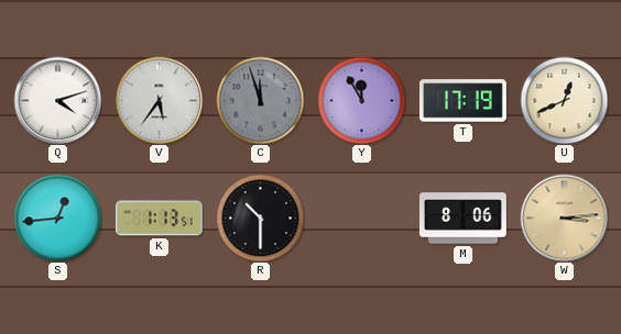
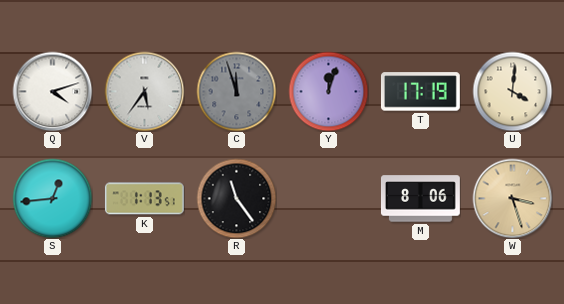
Y: 11:55 -> 12:03
U: 12:41 -> 4:01
R: 10:30 -> 11:24
W: 3:14 -> 3:27
